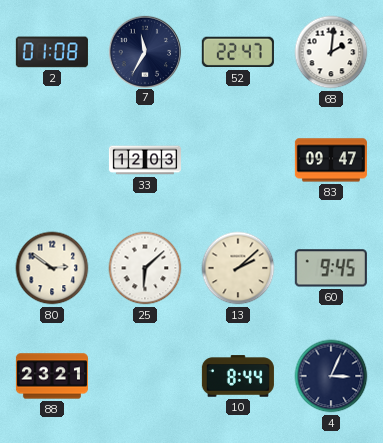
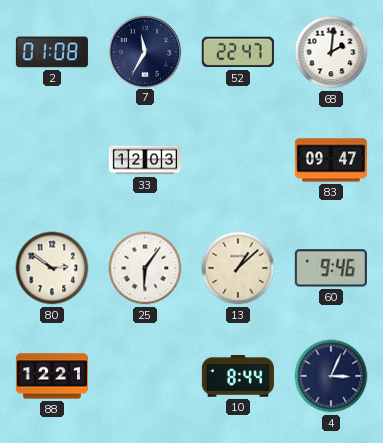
25: 6:08 -> 6:06
13: 2:08 -> 1:08
60: 9:45 -> 9:46
88: 23:21 -> 12:21
